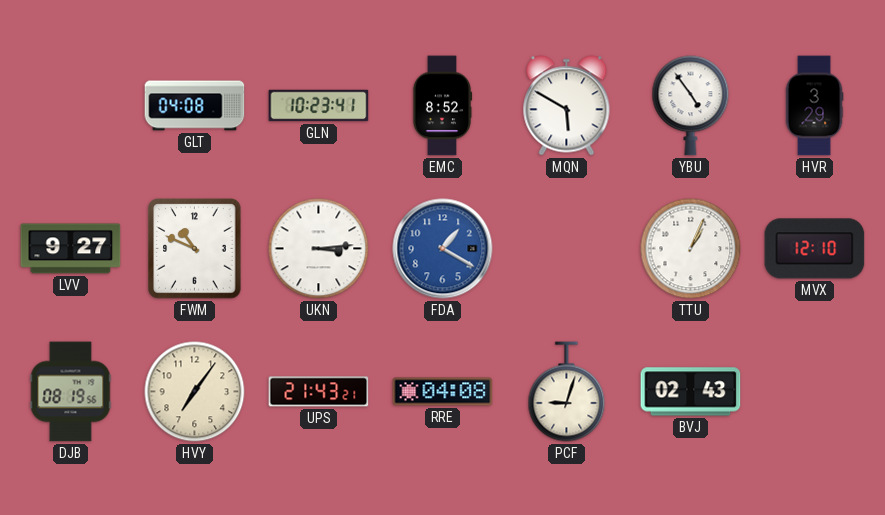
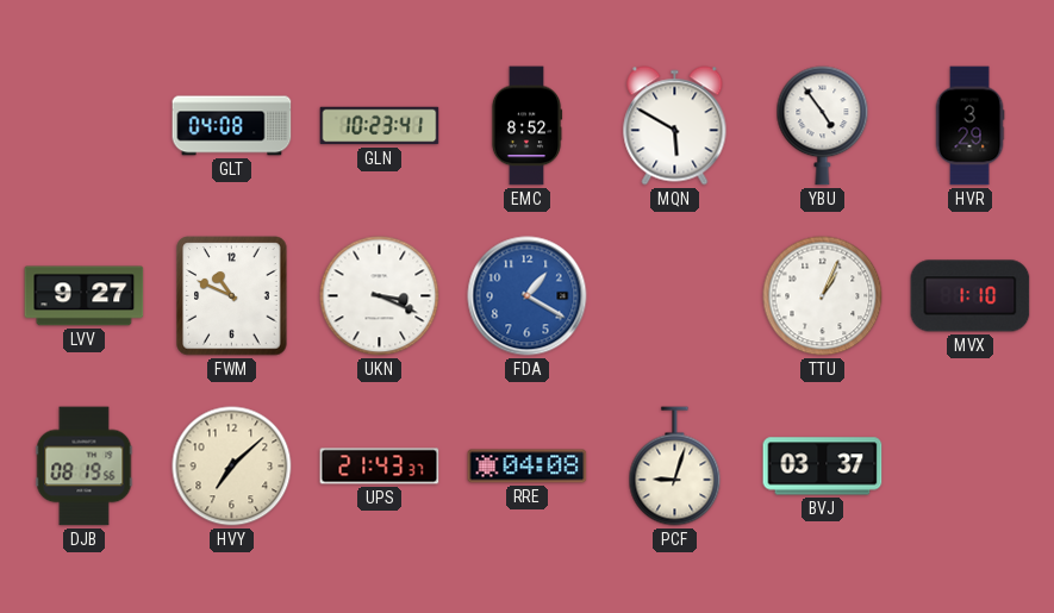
UKN: 3:14 -> 3:19
MVX: 12:10 -> 1:10
HVY: 7:06 -> 7:08
UPS: 21:43:21 -> 21:43:37
BVJ: 02:43 -> 03:37
